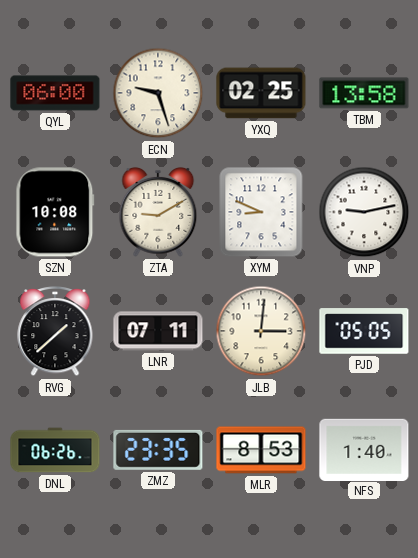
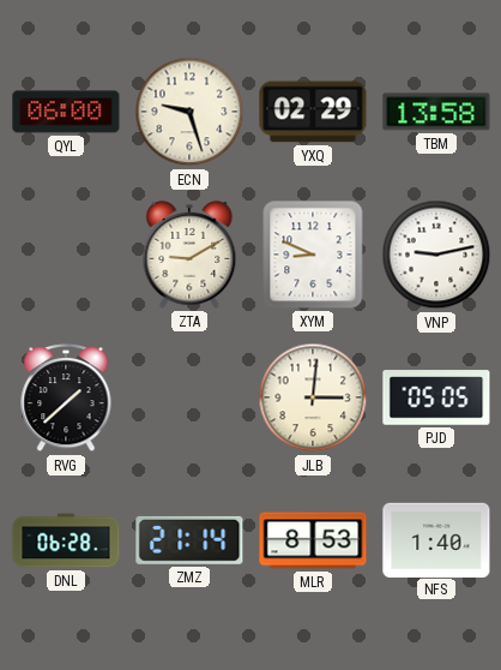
YXQ: 02:25 -> 02:29
SZN: 10:08 -> none
LNR: 07:11 -> none
DNL: 06:26 -> 06:28
ZMZ: 23:35 -> 21:14
